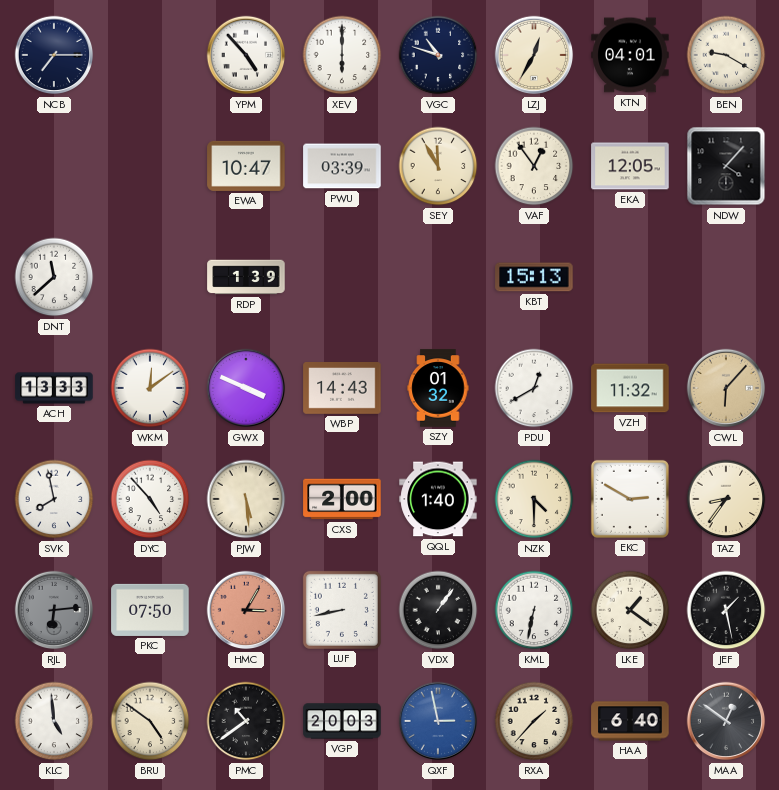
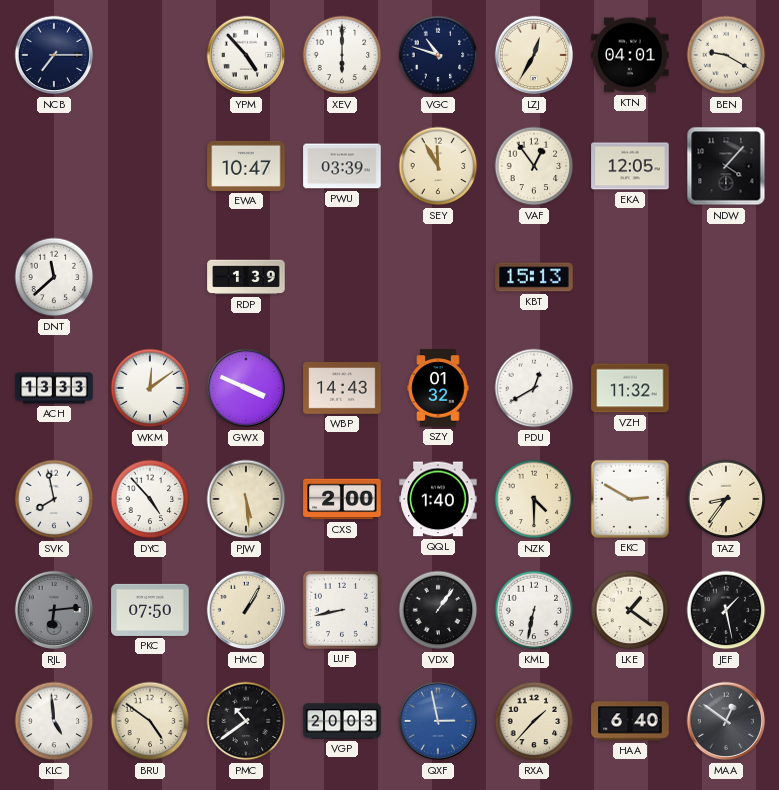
CWL: 6:07 -> none
HMC: 3:05 -> 1:05
HMC dial: salmon -> cream
